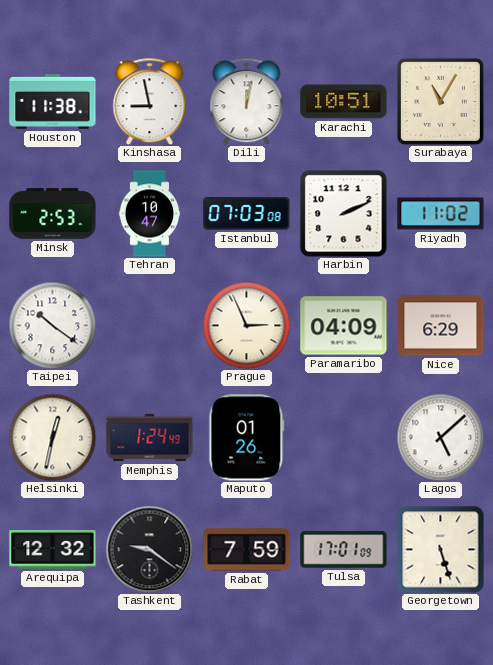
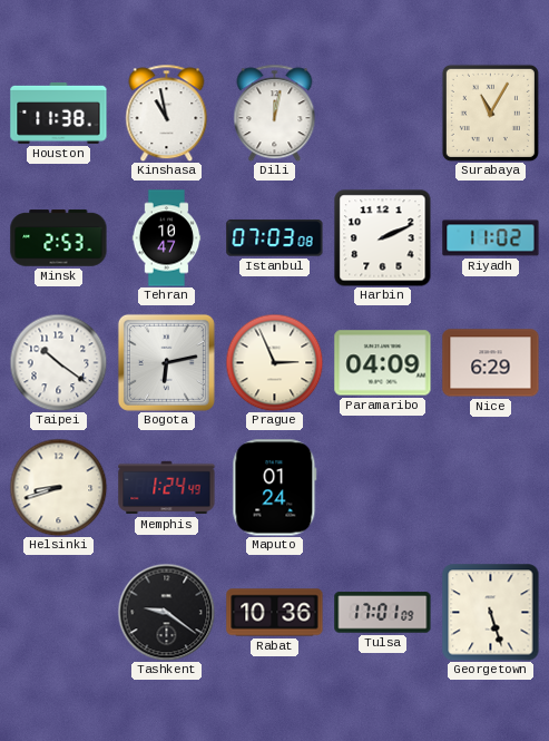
Kinshasa: 8:58 -> 10:58
Karachi: 10:51 -> none
Bogota: none -> 6:13
Helsinki: 12:32 -> 8:42
Maputo: 01:26 -> 01:24
Lagos: 5:08 -> none
Arequipa: 12:32 -> none
Rabat: 7:59 -> 10:36
